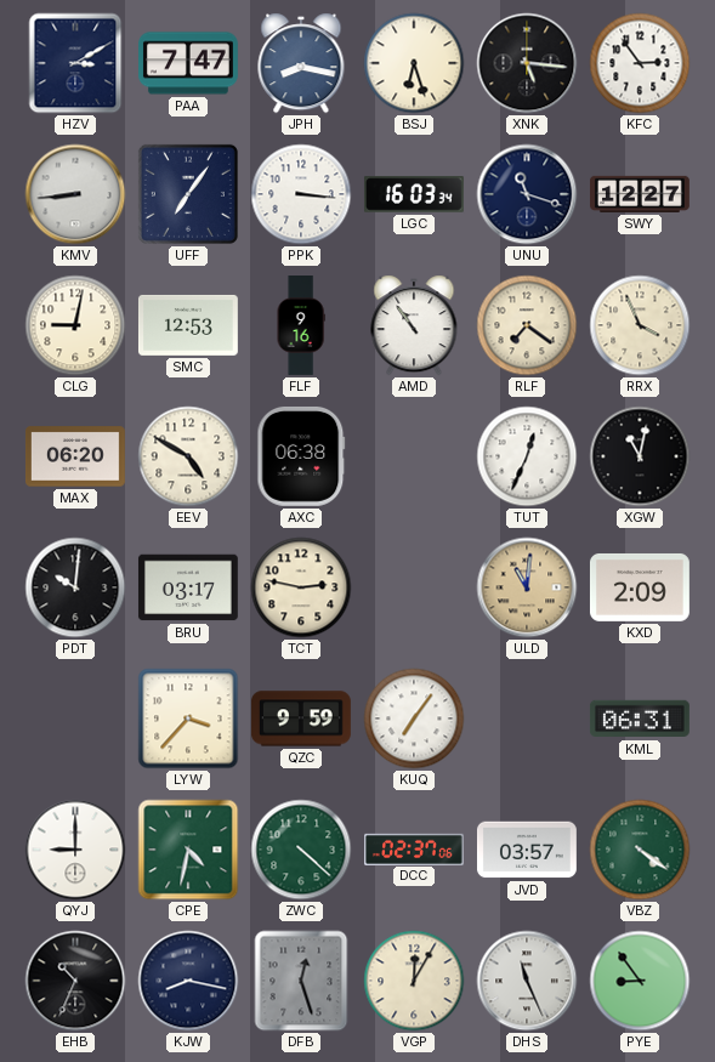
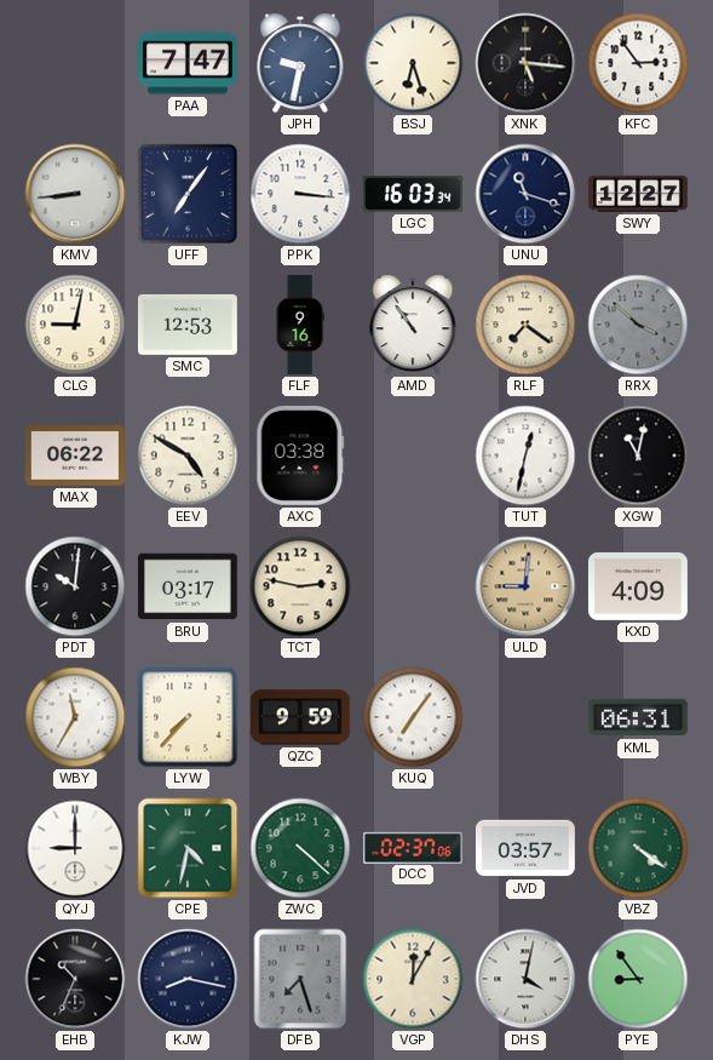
HZV: 3:10 -> none
JPH: 8:17 -> 9:32
RRX: 3:56 -> 3:52
RRX dial: cream -> grey
MAX: 06:20 -> 06:22
AXC: 06:38 -> 03:38
TUT: 12:34 -> 12:32
ULD: 11:01 -> 9:01
KXD: 2:09 -> 4:09
WBY: none -> 11:35
LYW: 3:37 -> 7:37
DFB: 12:27 -> 7:27
DHS: 11:26 -> 4:02
